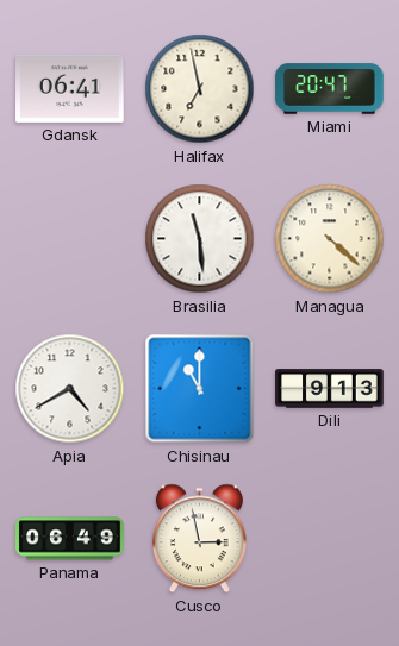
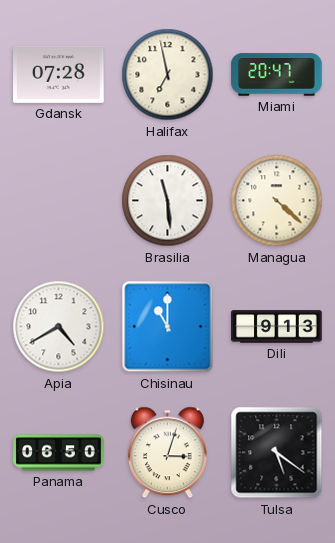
Gdansk: 06:41 -> 07:28
Panama: 06:49 -> 06:50
Cusco: 2:58 -> 3:03
Tulsa: none -> 5:21
